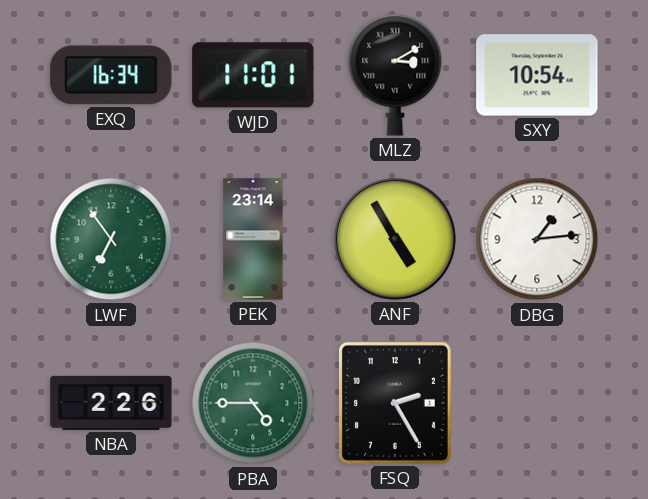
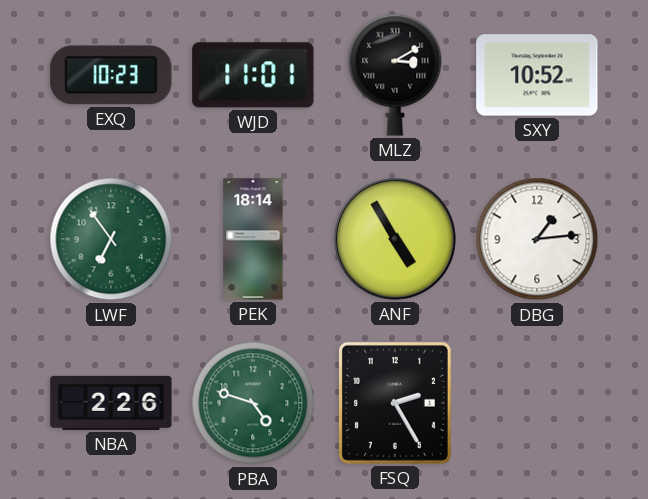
EXQ: 16:34 -> 10:23
SXY: 10:54 -> 10:52
PEK: 23:14 -> 18:14
PBA: 4:45 -> 4:48
